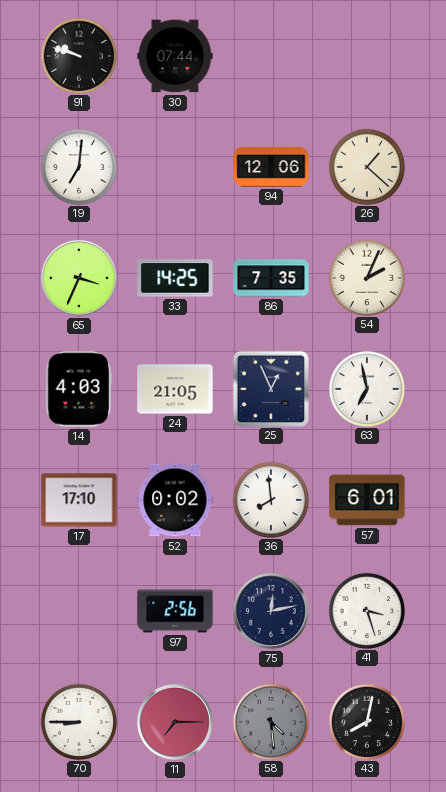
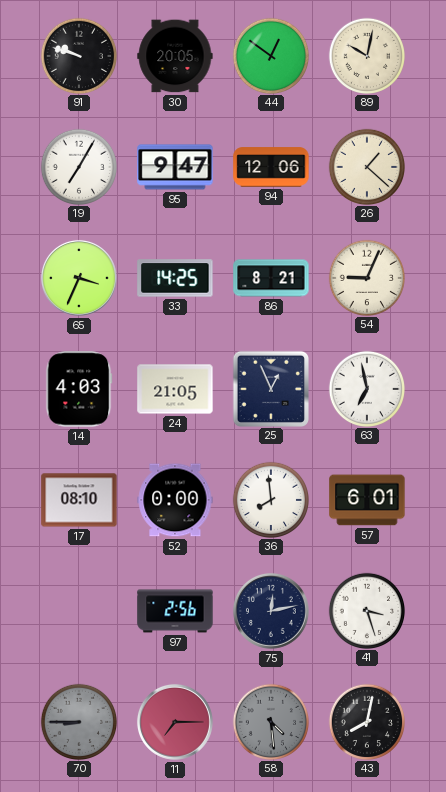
30: 07:44 -> 20:05
44: none -> 12:51
89: none -> 10:02
19: 7:01 -> 7:05
95: none -> 9:47
86: 7:35 -> 8:21
54: 2:04 -> 9:04
17: 17:10 -> 08:10
52: 0:02 -> 0:00
70 dial: white -> grey
